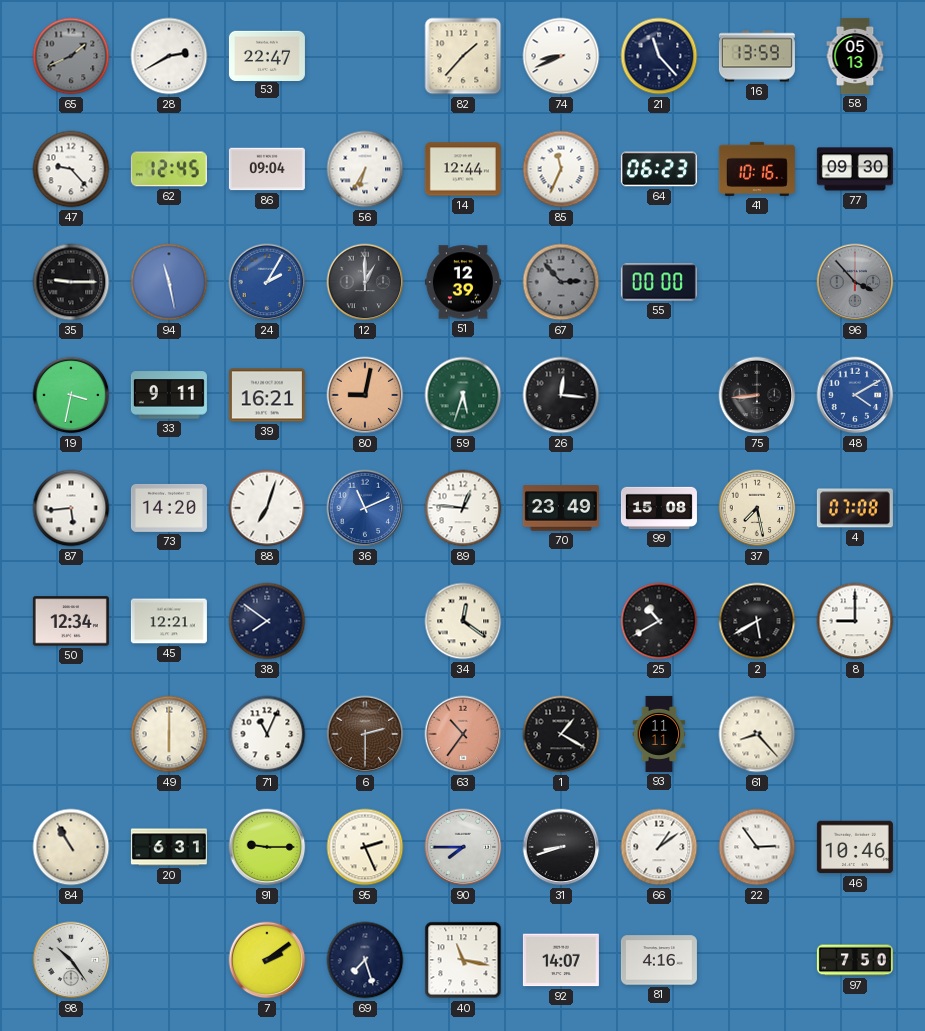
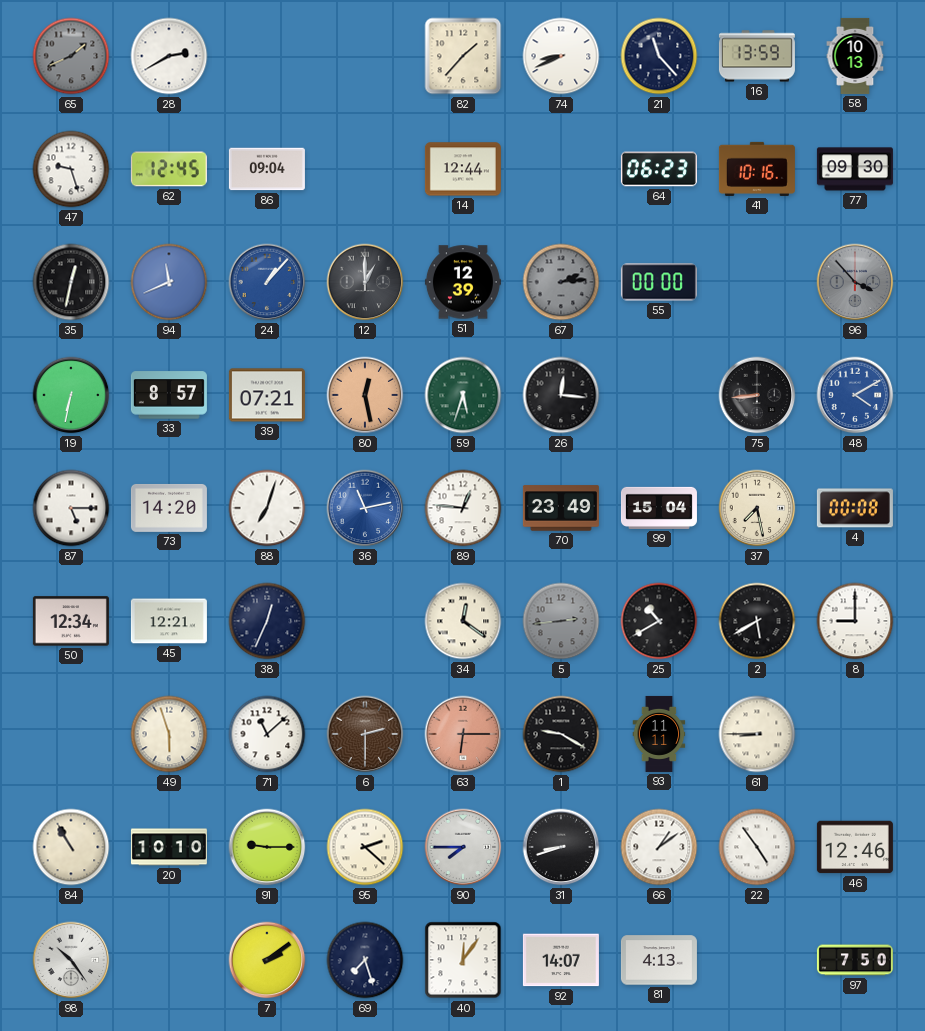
53: 22:47 -> none
58: 05:13 -> 10:13
47: 9:23 -> 9:27
56: 6:35 -> none
85: 11:34 -> none
35: 9:15 -> 12:32
94: 11:28 -> 11:41
24: 2:05 -> 1:07
67: 2:53 -> 2:14
19: 3:32 -> 6:32
33: 9:11 -> 8:57
39: 16:21 -> 07:21
80: 9:02 -> 12:28
87: 5:44 -> 5:15
36: 11:11 -> 11:13
99: 15:08 -> 15:04
4: 07:08 -> 00:08
38: 7:51 -> 12:34
5: none -> 2:44
49: 6:00 -> 5:57
71: 11:04 -> 11:08
63: 10:36 -> 6:15
1: 1:20 -> 9:20
61: 8:23 -> 8:45
20: 6:31 -> 10:10
95: 2:26 -> 2:22
22: 2:54 -> 4:54
46: 10:46 -> 12:46
40: 11:17 -> 12:06
81: 4:16 -> 4:13
